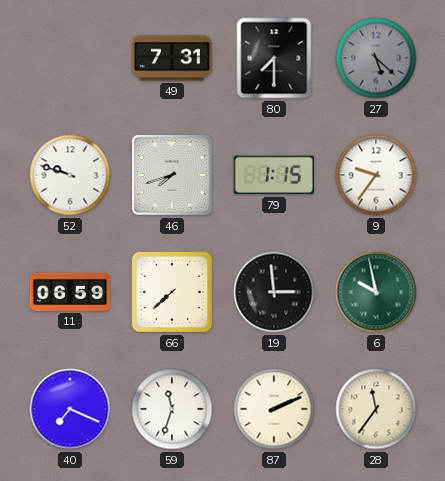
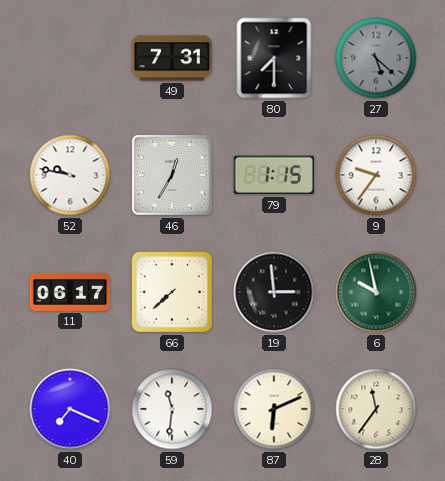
52: 9:48 -> 9:47
46: 7:42 -> 12:35
11: 06:59 -> 06:17
59: 11:33 -> 11:31
87: 2:11 -> 6:11
